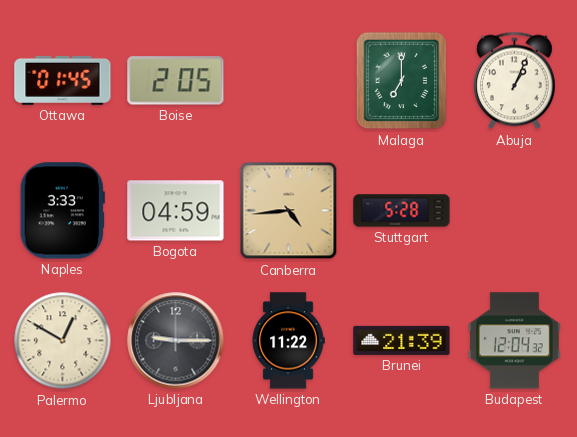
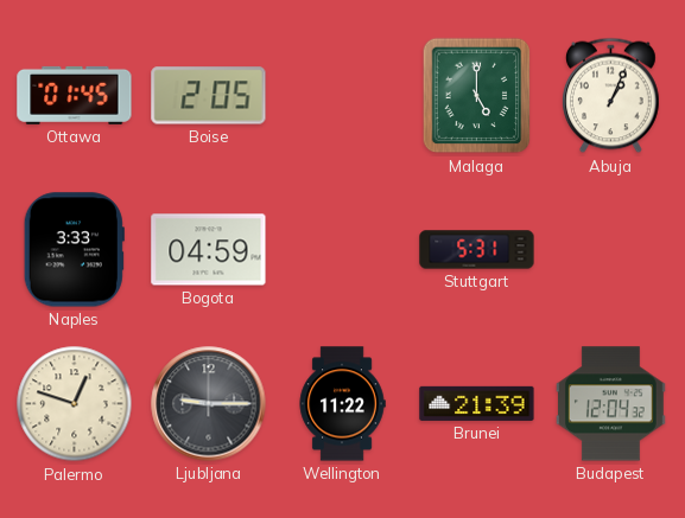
Malaga: 7:00 -> 5:00
Canberra: 4:44 -> none
Stuttgart: 5:28 -> 5:31
Palermo: 12:50 -> 12:48
